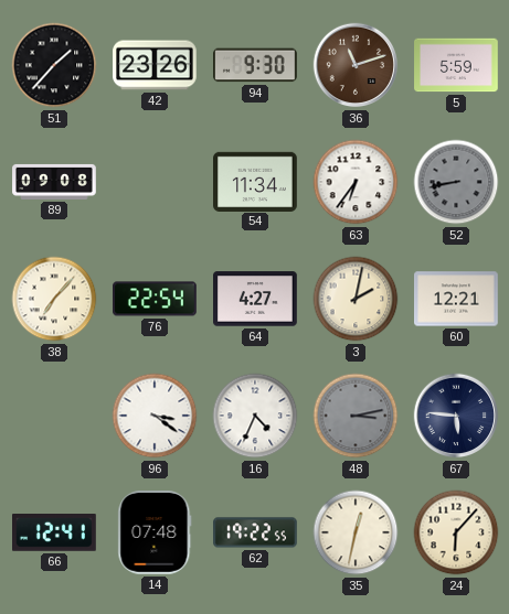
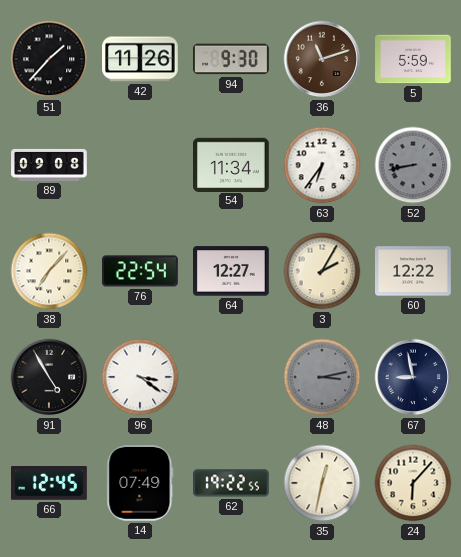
42: 23:26 -> 11:26
64: 4:27 -> 12:27
3: 2:02 -> 2:05
60: 12:21 -> 12:22
91: none -> 4:55
16: 4:34 -> none
67: 5:46 -> 8:58
66: 12:41 -> 12:45
14: 07:48 -> 07:49
